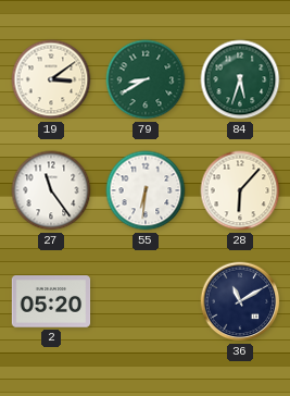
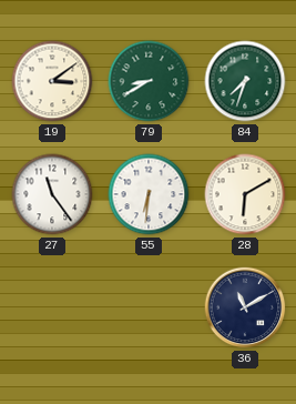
84: 5:33 -> 7:33
28: 6:07 -> 6:10
2: 05:20 -> none
